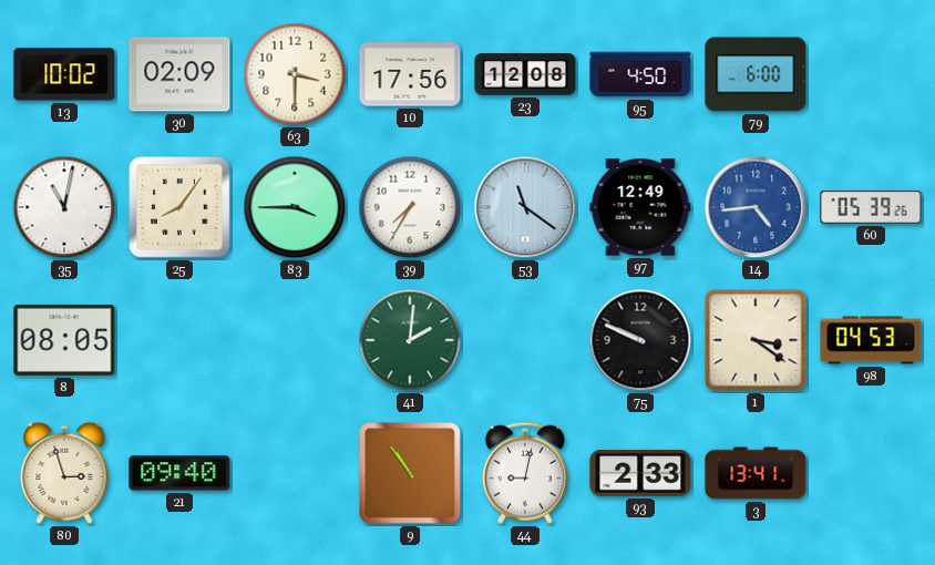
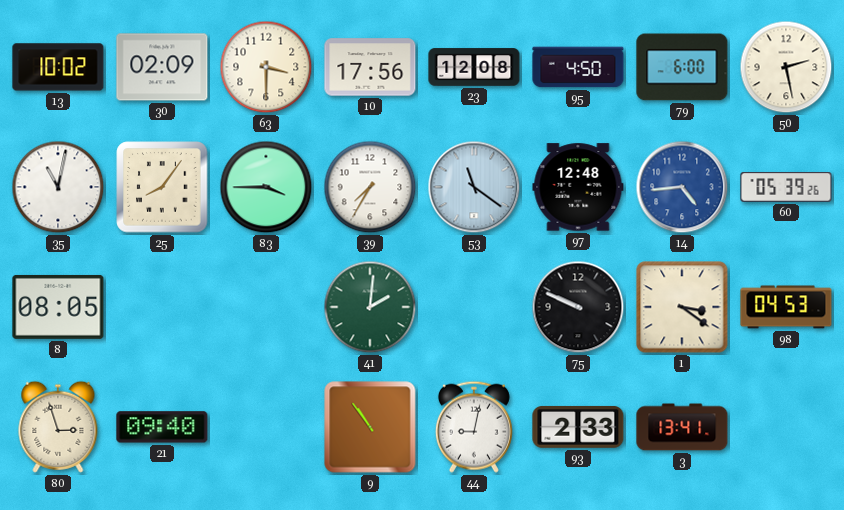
50: none -> 2:28
97: 12:49 -> 12:48
